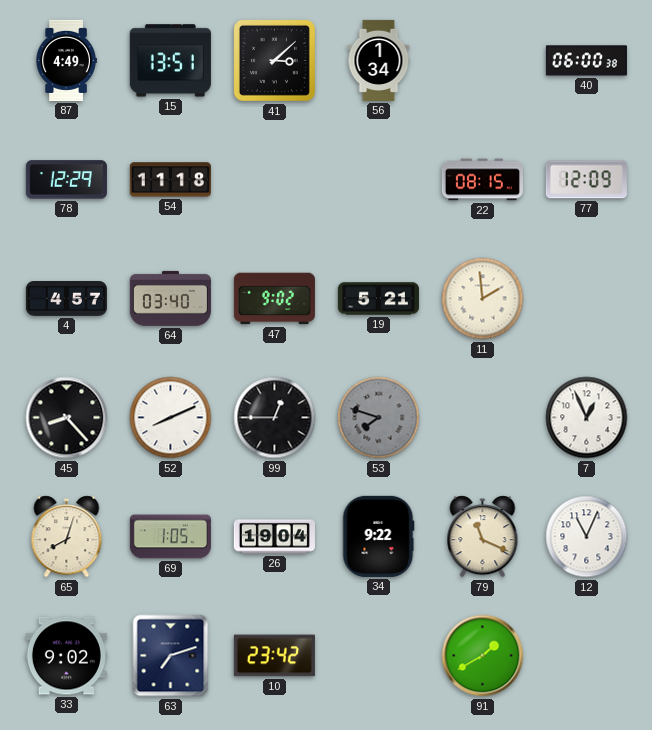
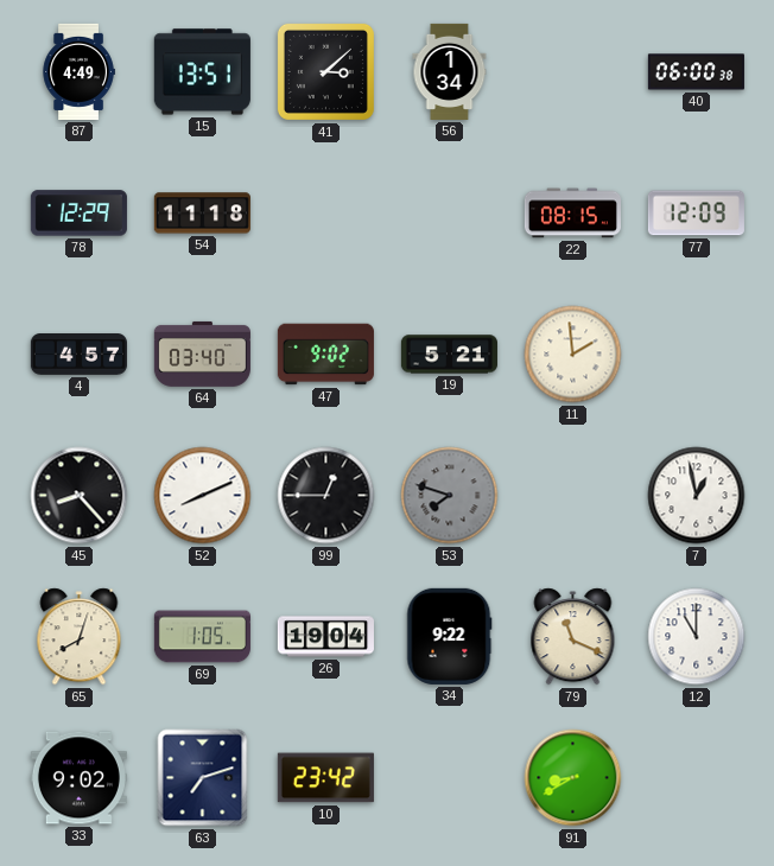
7: 12:56 -> 12:58
12: 11:04 -> 11:00
91: 1:40 -> 8:40
